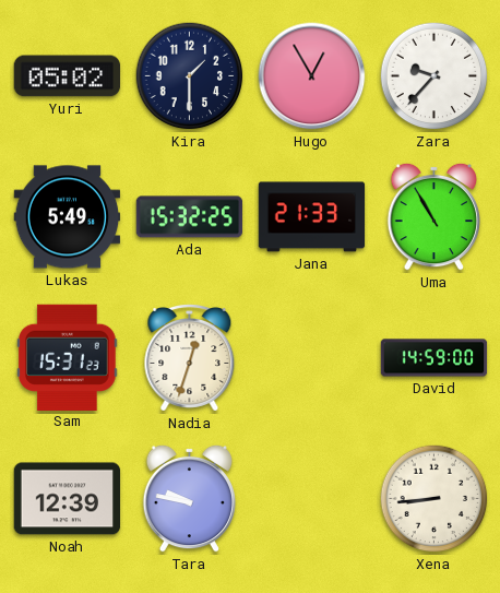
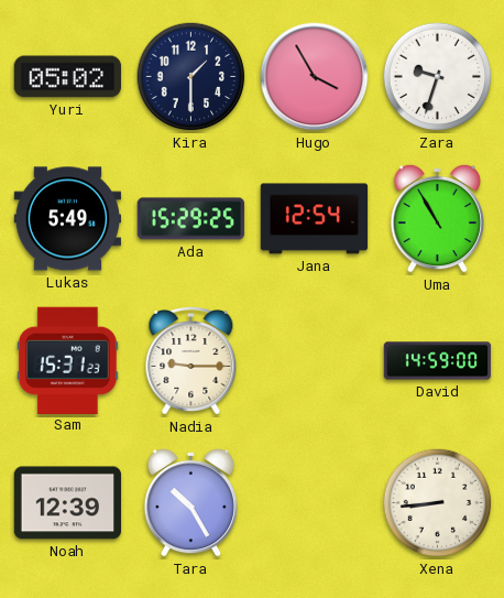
Hugo: 12:55 -> 3:55
Zara: 9:37 -> 9:33
Ada: 15:32 -> 15:29
Jana: 21:33 -> 12:54
Nadia: 12:33 -> 9:15
Tara: 9:47 -> 10:25
